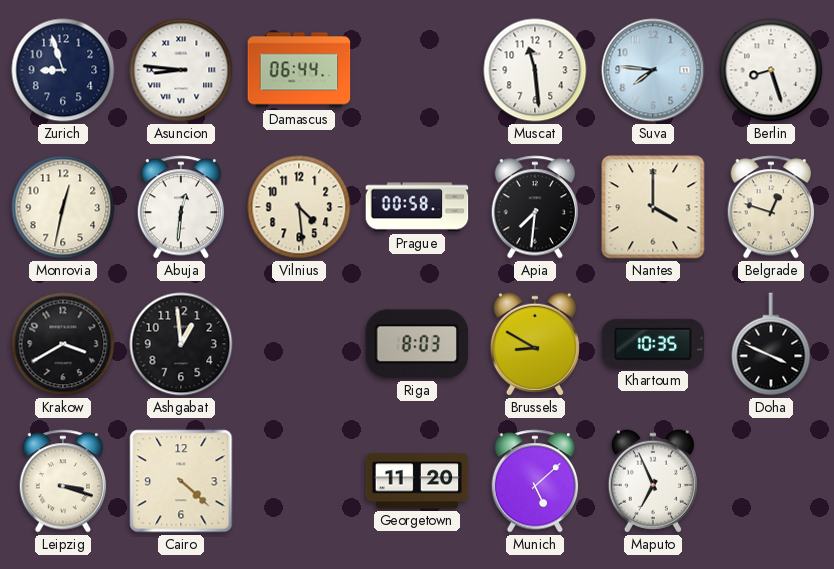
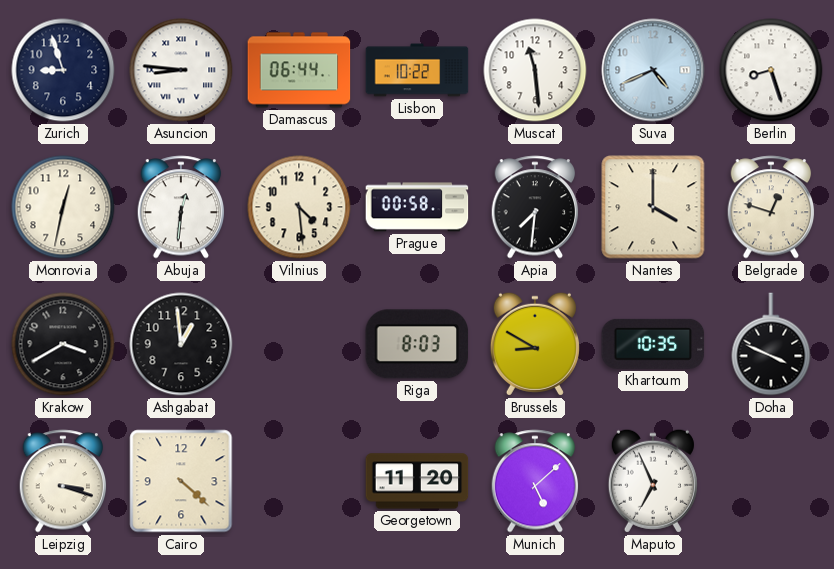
Lisbon: none -> 10:22
Suva: 7:46 -> 4:41
